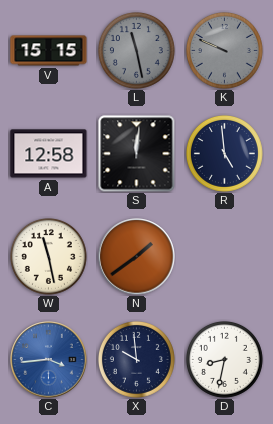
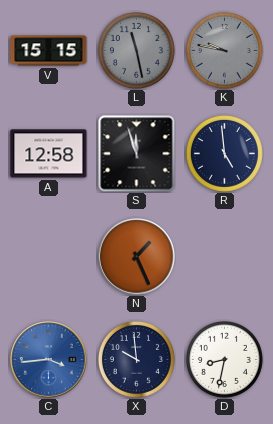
K: 9:49 -> 9:47
S: 12:01 -> 11:57
W: 11:28 -> none
N: 1:39 -> 1:26
